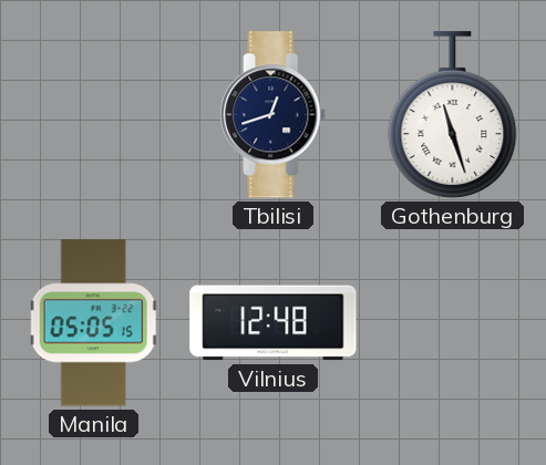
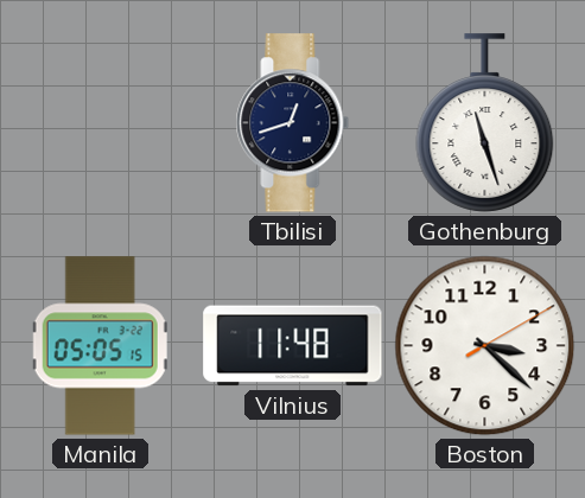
Vilnius: 12:48 -> 11:48
Boston: none -> 3:22
